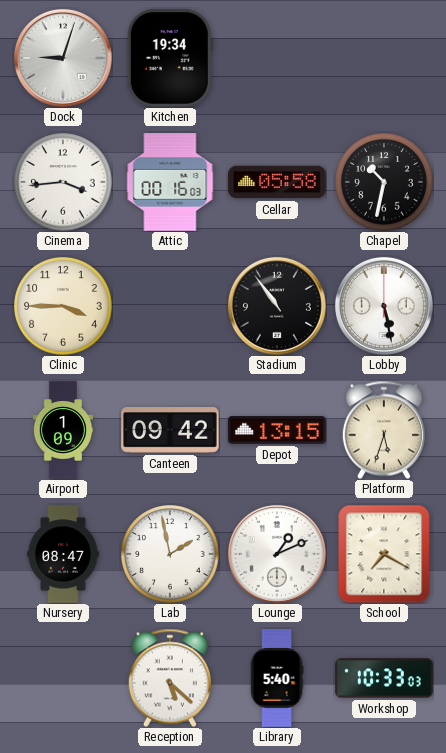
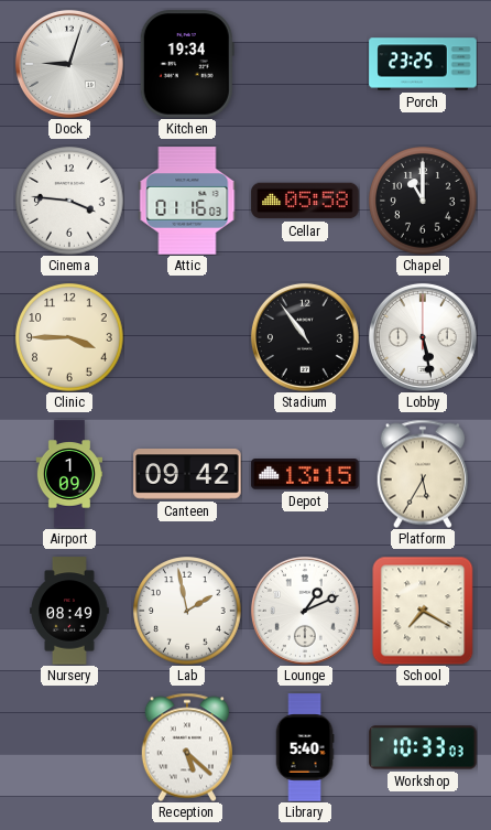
Porch: none -> 23:25
Cinema: 3:44 -> 3:46
Attic: 00:16 -> 01:16
Chapel: 10:32 -> 11:00
Platform: 5:33 -> 5:35
Nursery: 08:47 -> 08:49
